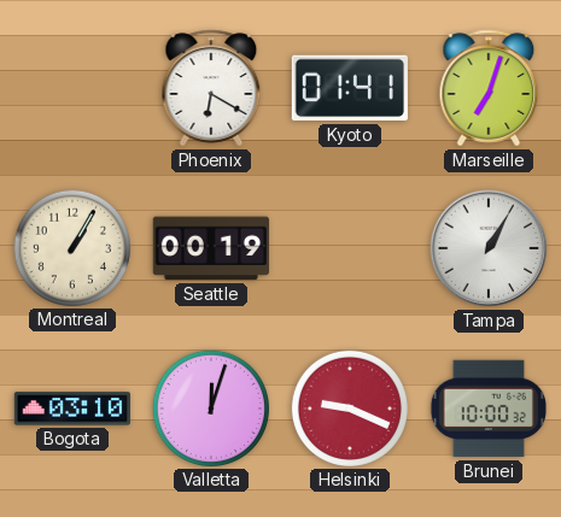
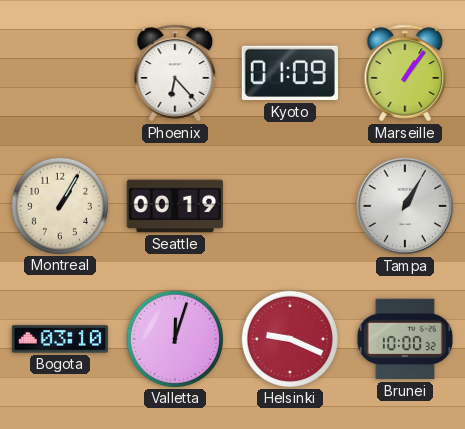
Phoenix: 6:20 -> 6:23
Kyoto: 01:41 -> 01:09
Marseille: 7:03 -> 1:06
